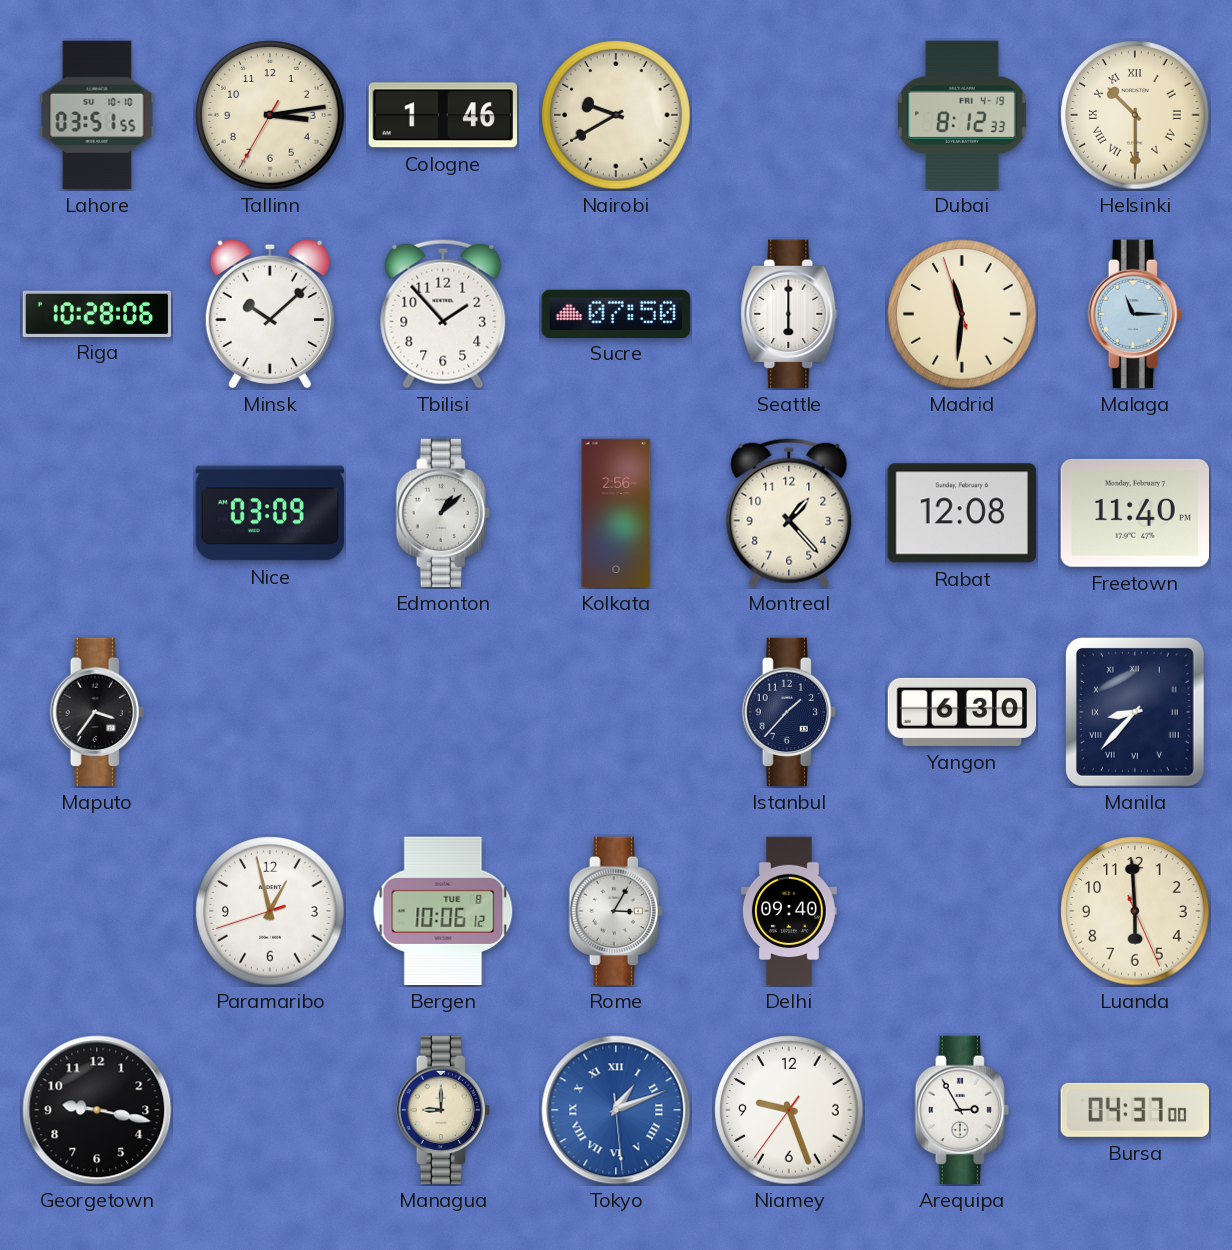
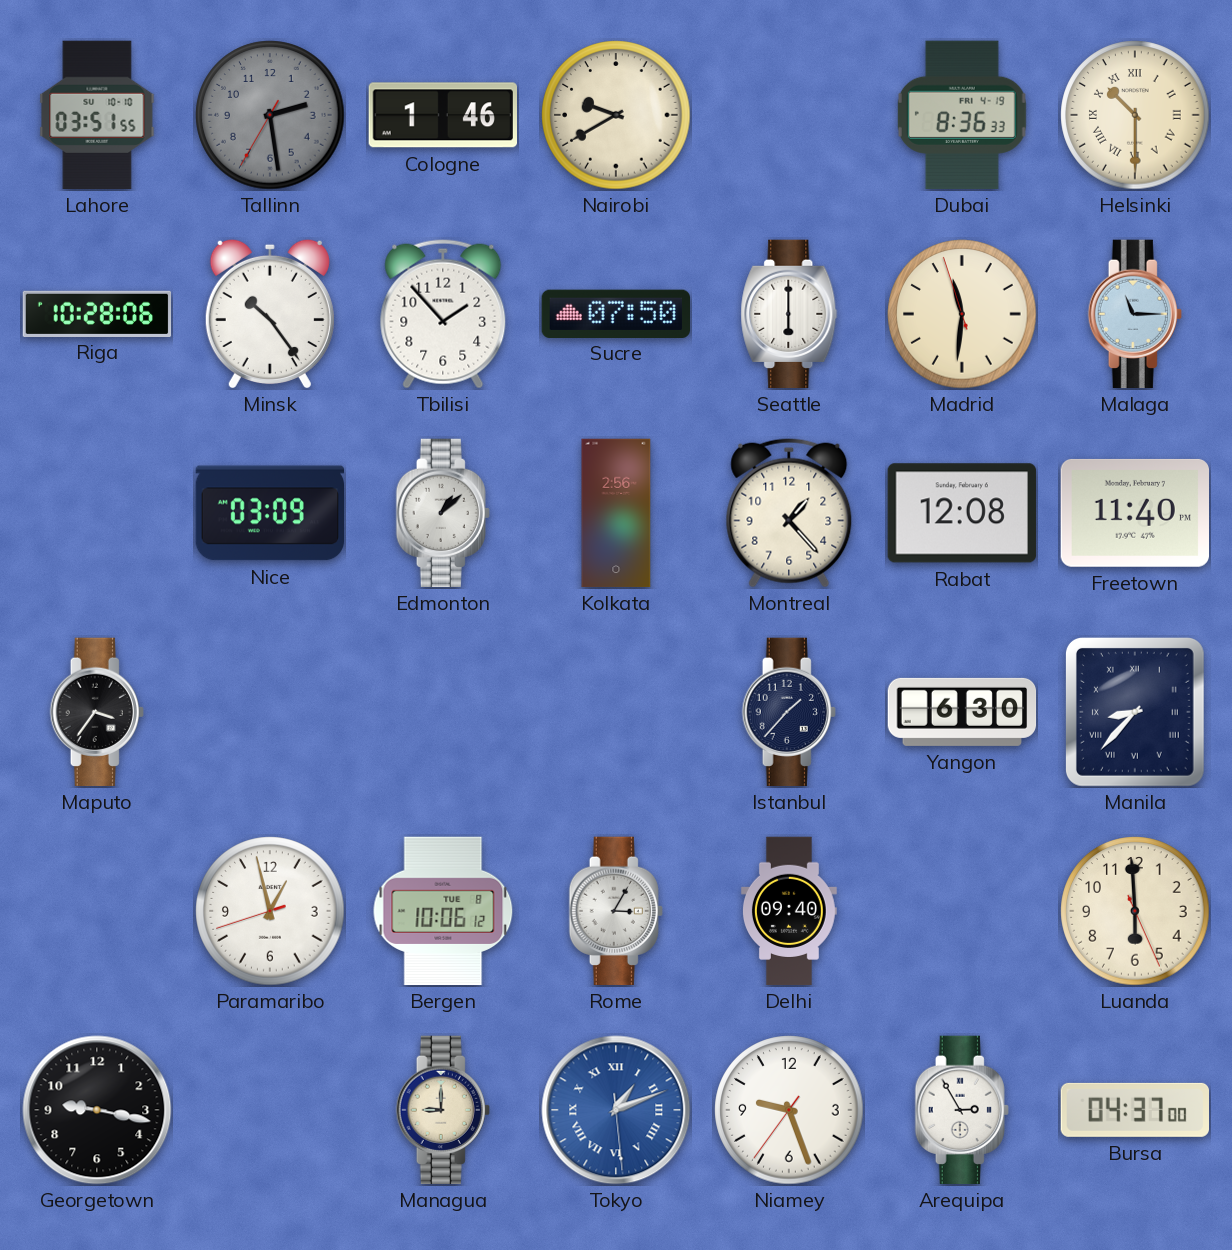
Tallinn: 3:13 -> 2:28
Tallinn dial: cream -> grey
Dubai: 8:12 -> 8:36
Minsk: 10:08 -> 10:24
